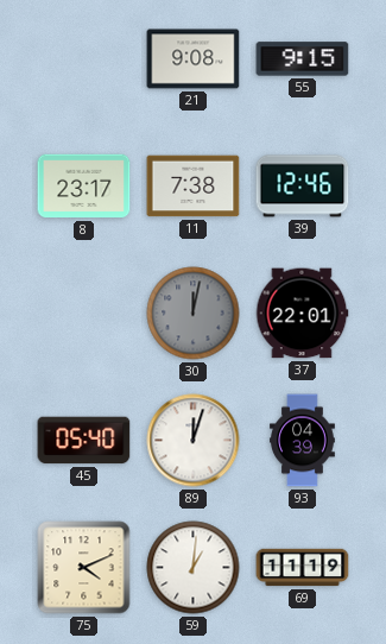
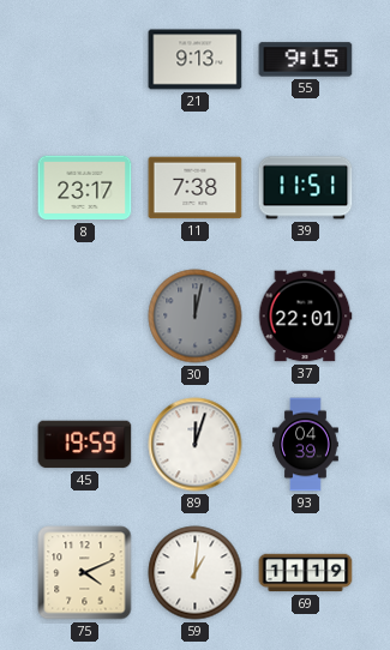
21: 9:08 -> 9:13
39: 12:46 -> 11:51
45: 05:40 -> 19:59
